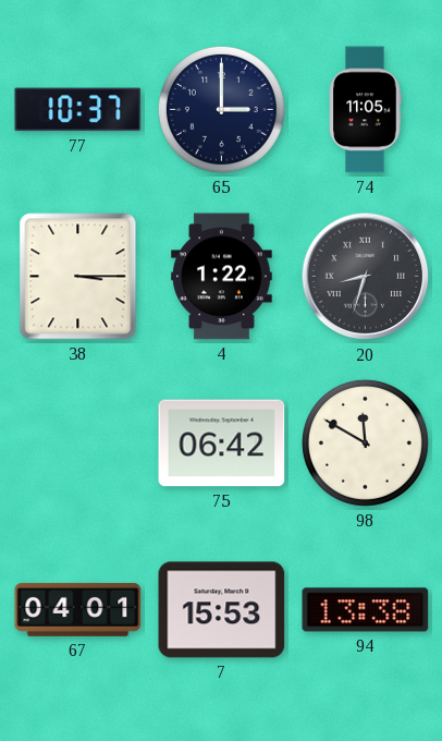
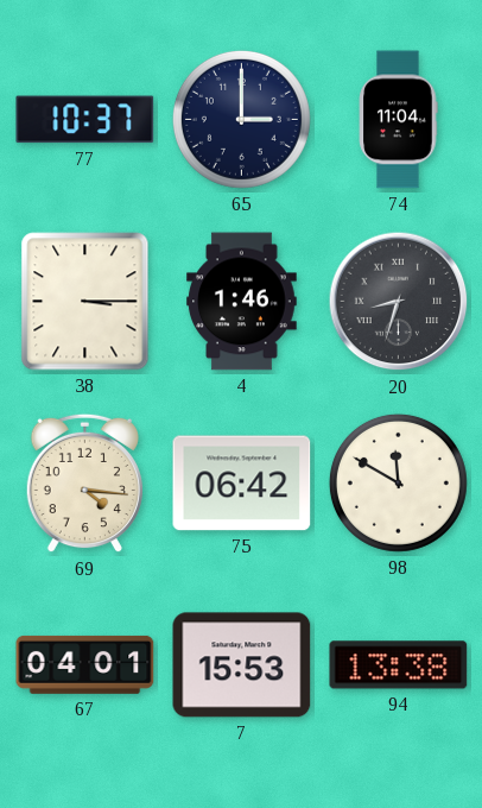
74: 11:05 -> 11:04
4: 1:22 -> 1:46
69: none -> 4:16
